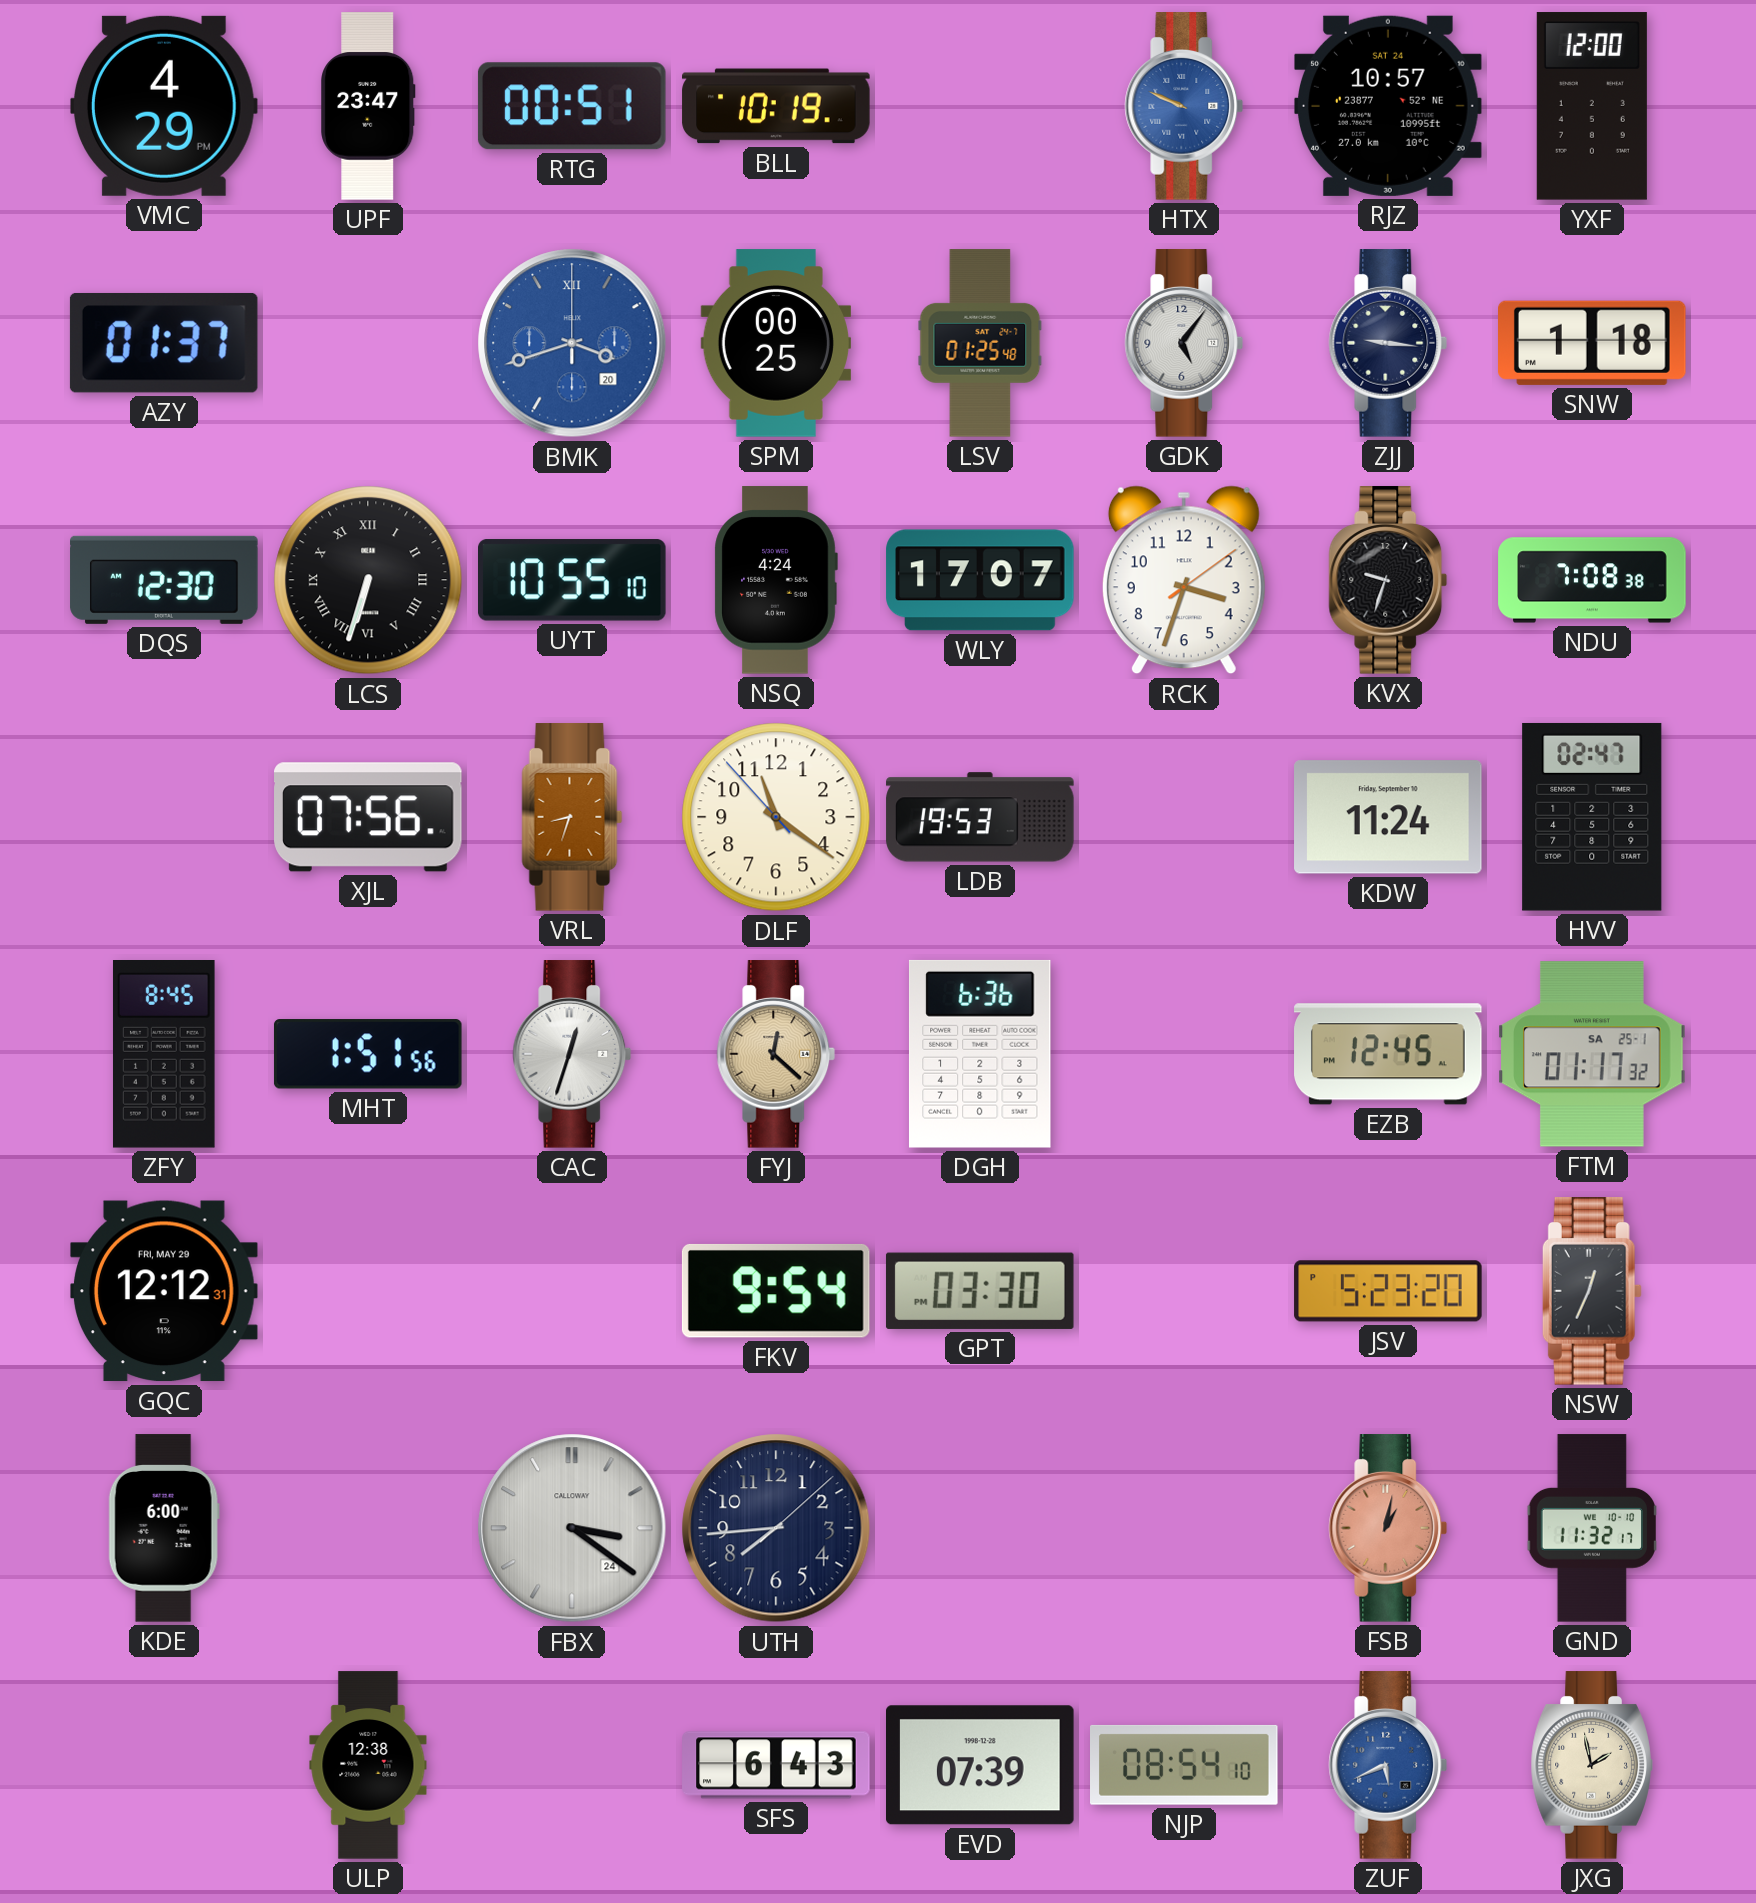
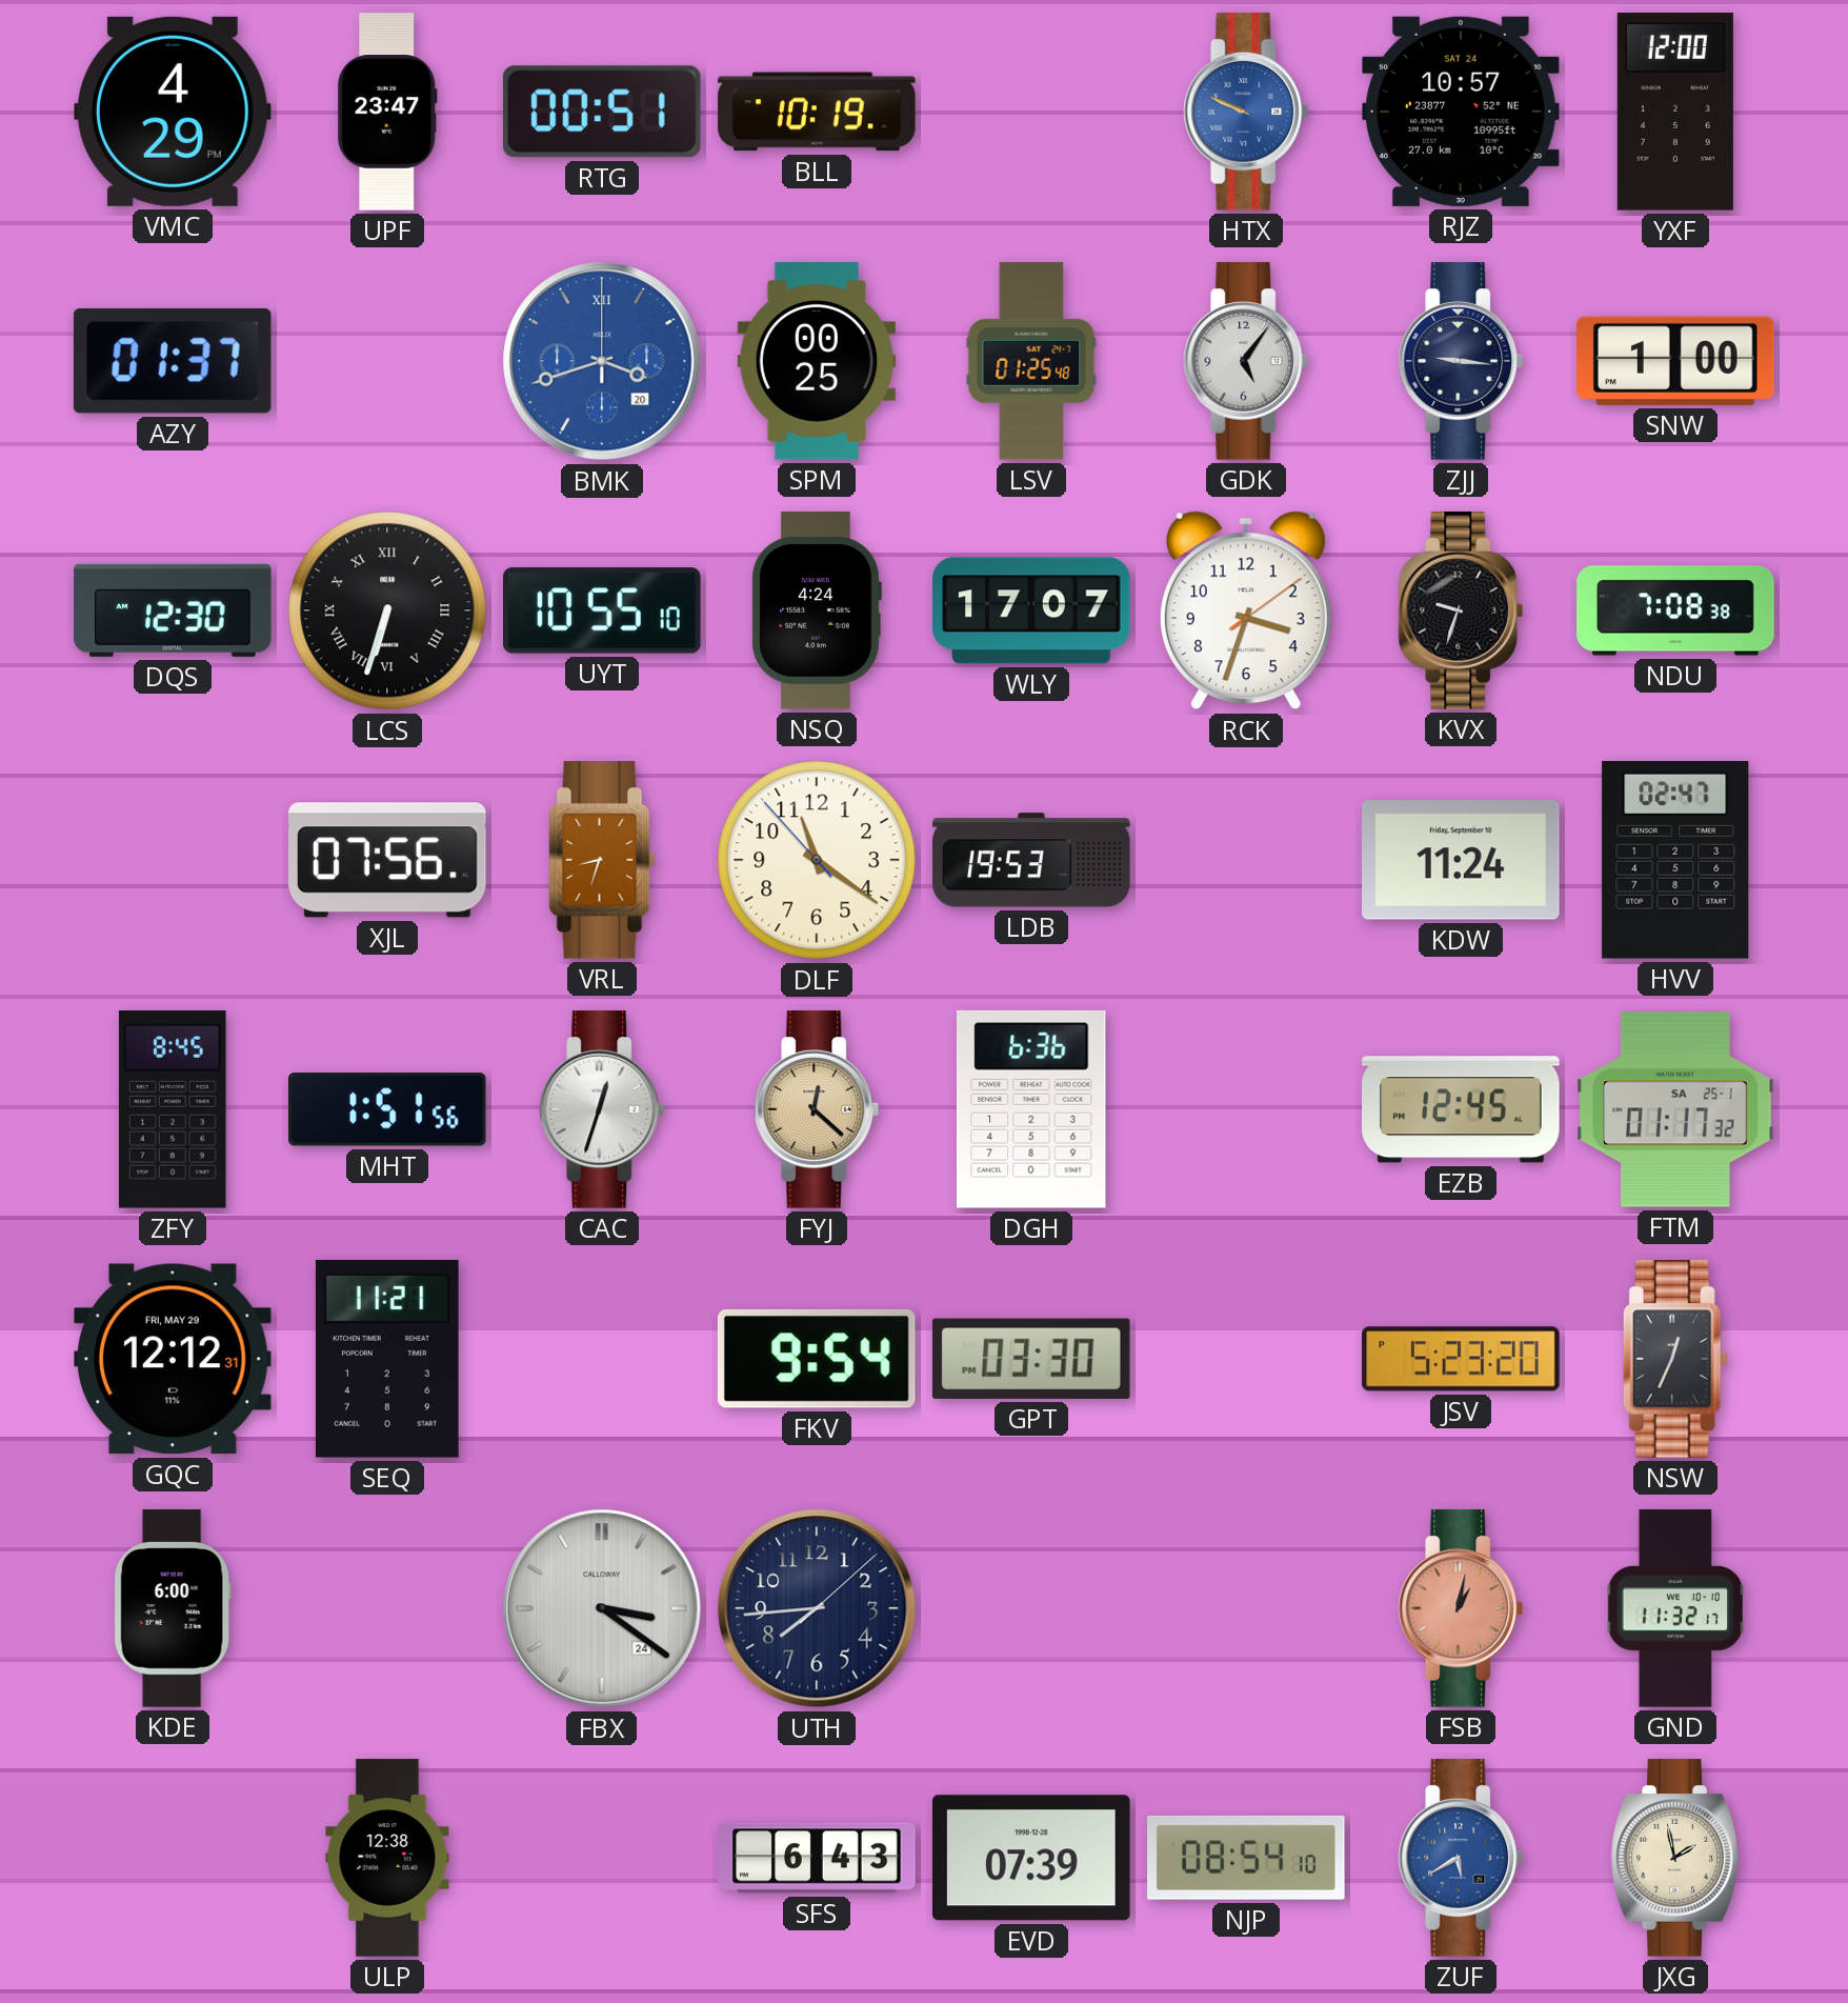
SNW: 1:18 -> 1:00
SEQ: none -> 11:21
ZUF: 5:41 -> 5:40
